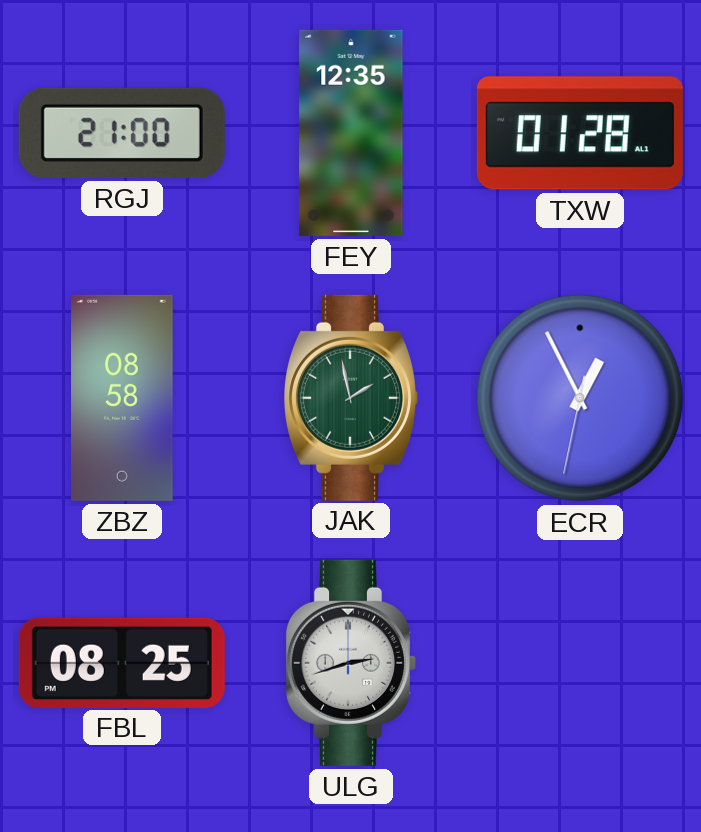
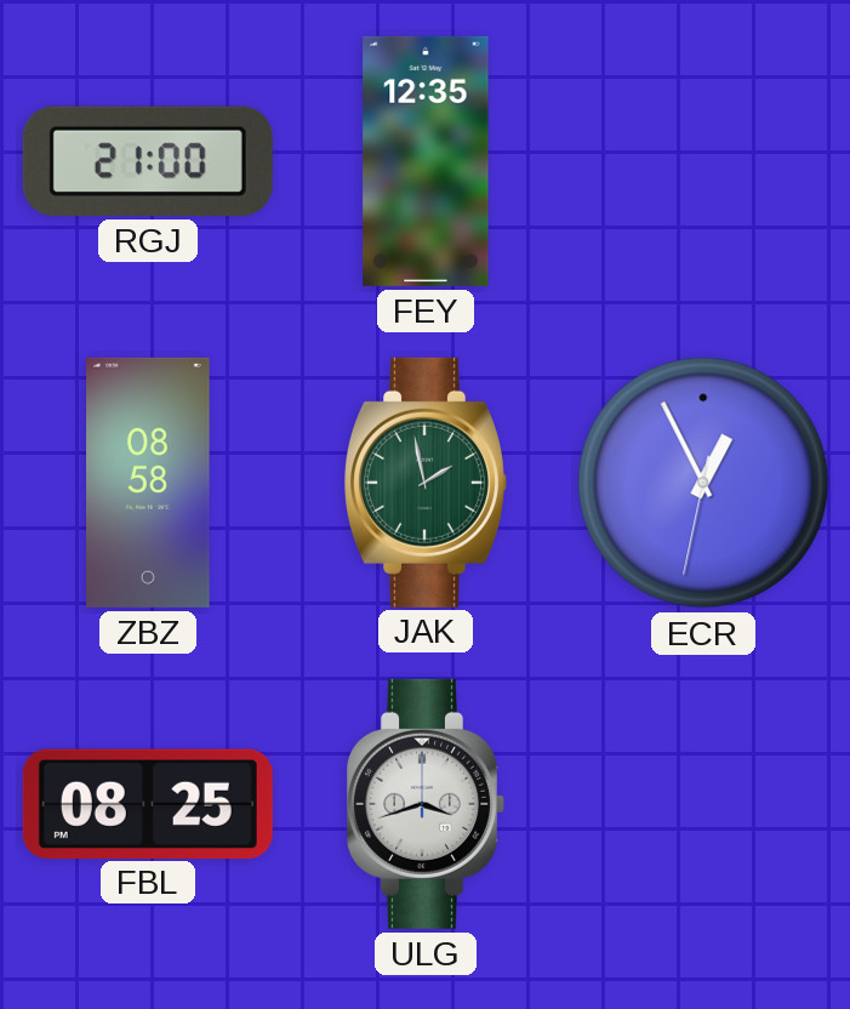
TXW: 01:28 -> none
ULG: 2:42 -> 3:42
